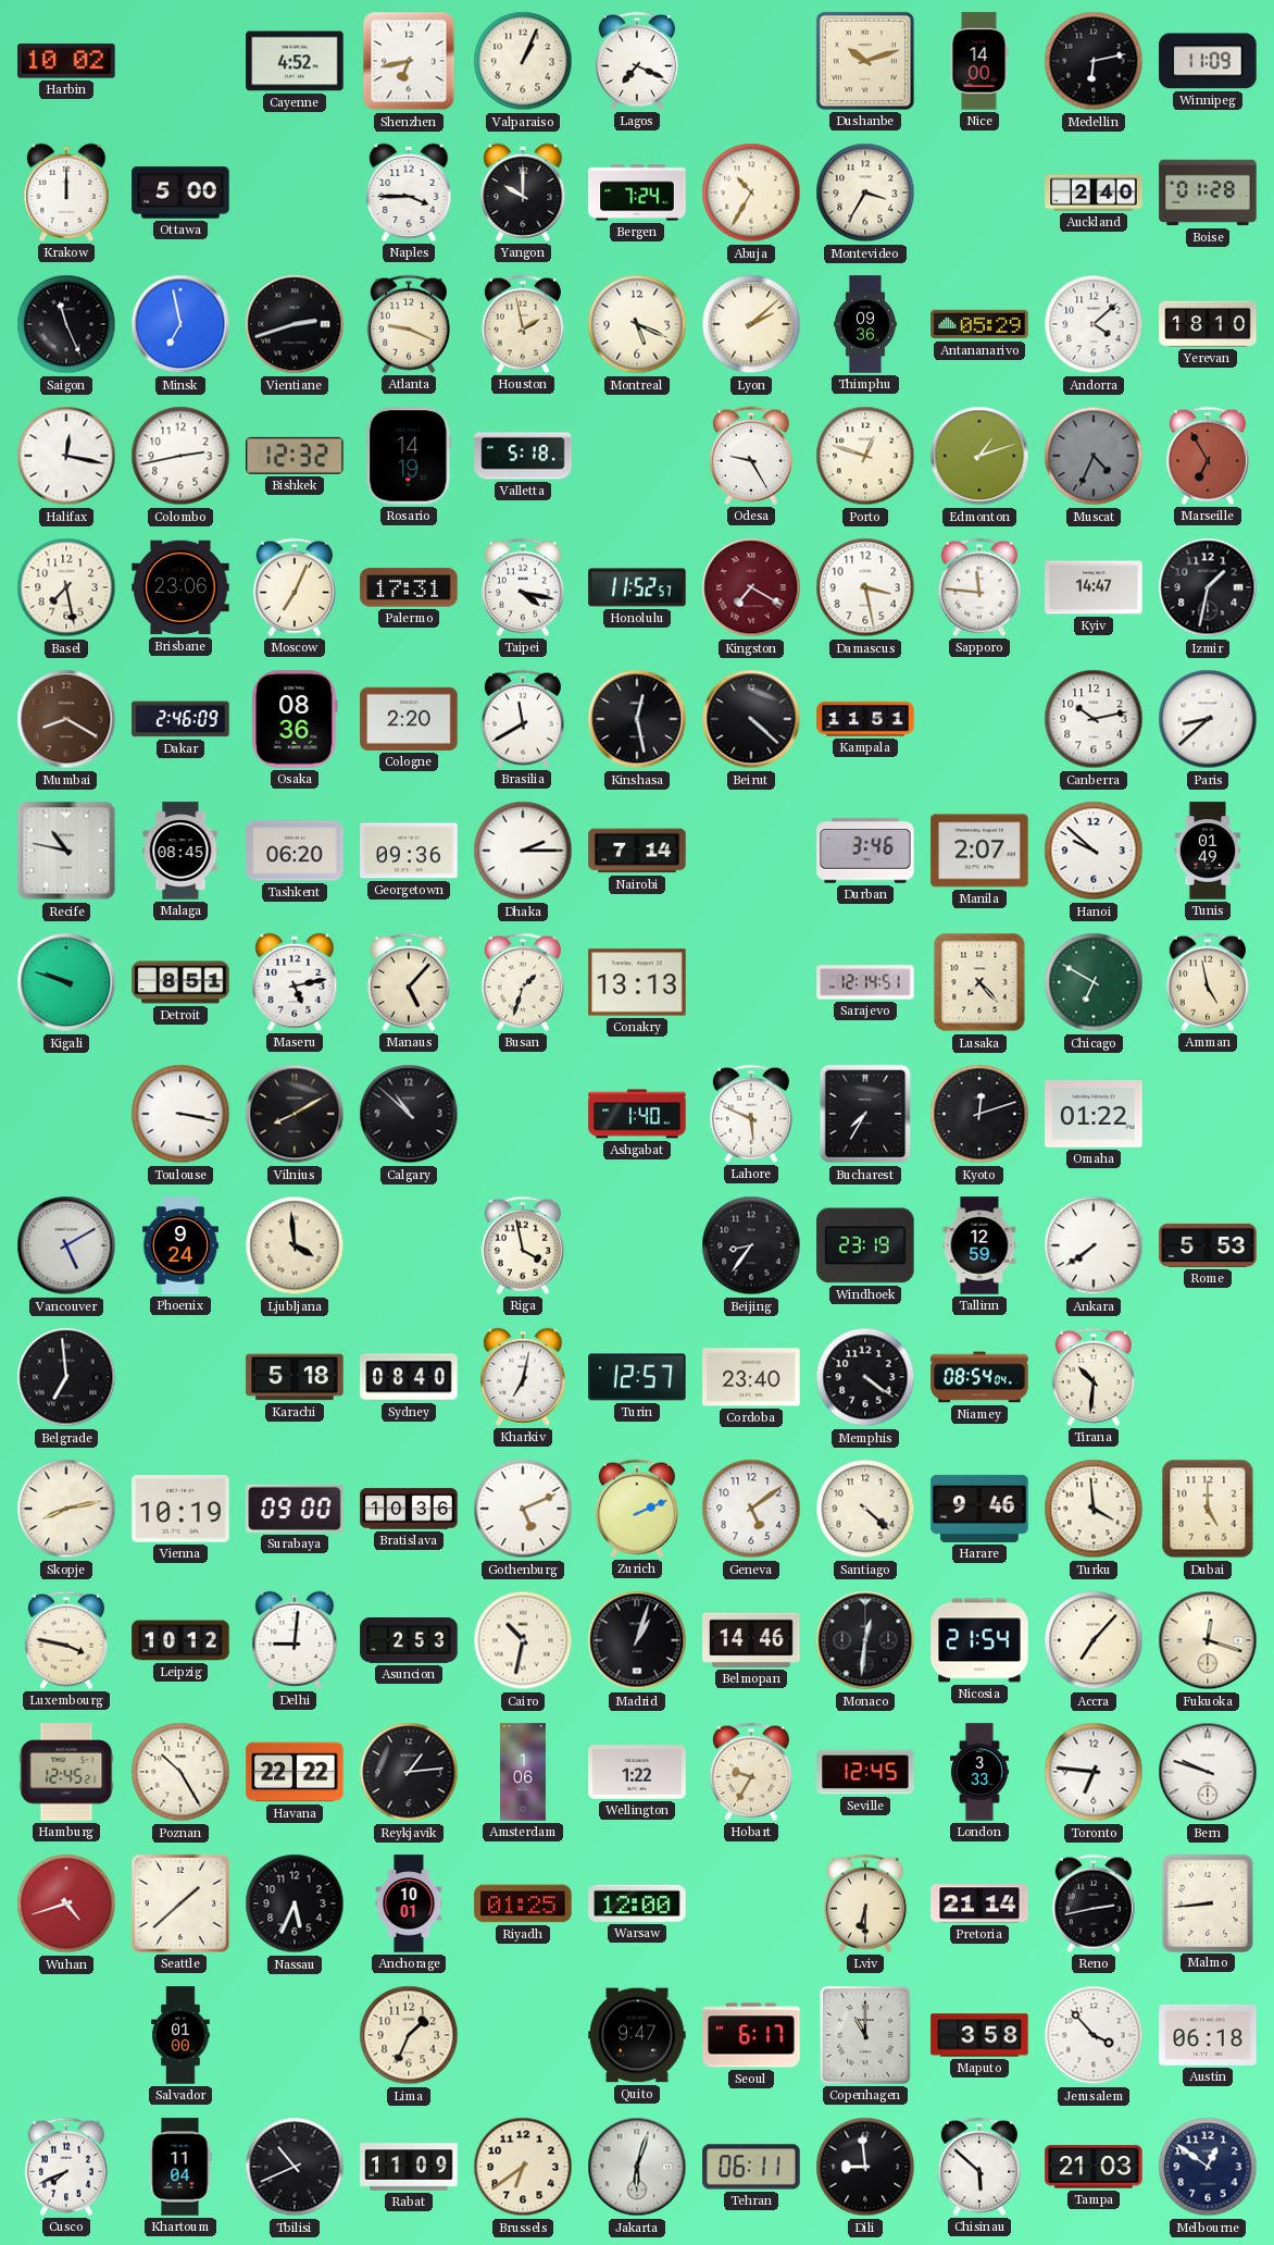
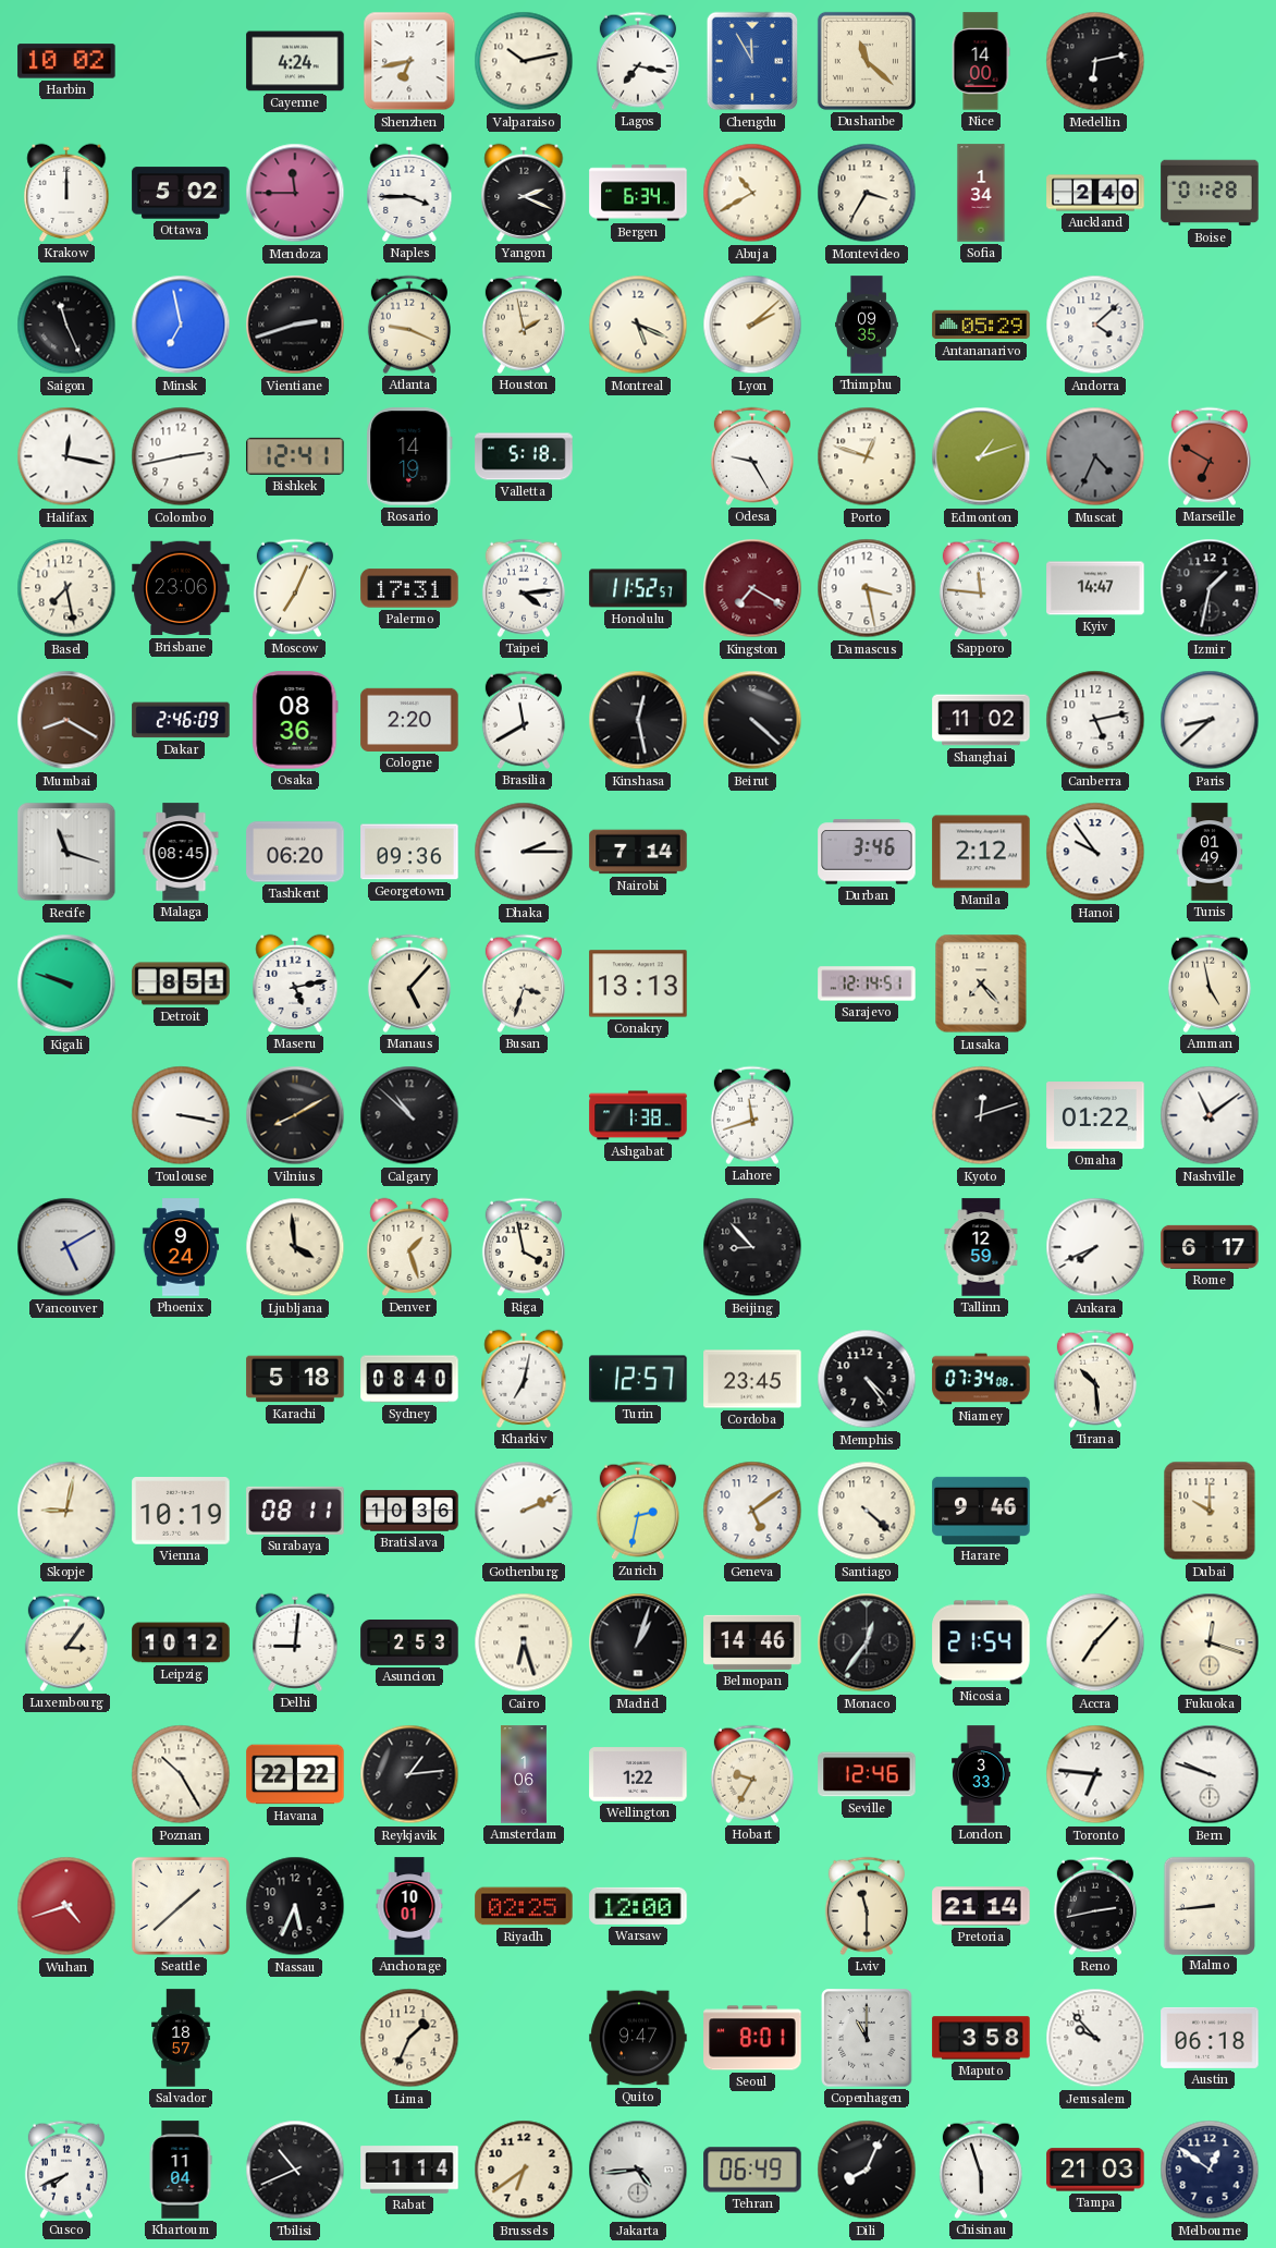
Cayenne: 4:52 -> 4:24
Valparaiso: 1:04 -> 10:13
Lagos: 7:19 -> 7:17
Chengdu: none -> 11:55
Dushanbe: 10:12 -> 11:22
Winnipeg: 11:09 -> none
Ottawa: 5:00 -> 5:02
Mendoza: none -> 11:45
Yangon: 10:00 -> 2:19
Bergen: 7:24 -> 6:34
Abuja: 10:35 -> 10:40
Sofia: none -> 1:34
Thimphu: 09:36 -> 09:35
Yerevan: 18:10 -> none
Bishkek: 12:32 -> 12:41
Marseille: 6:55 -> 6:50
Taipei: 4:17 -> 4:14
Kampala: 11:51 -> none
Shanghai: none -> 11:02
Canberra: 10:13 -> 5:13
Recife: 10:47 -> 11:18
Manila: 2:07 -> 2:12
Hanoi: 9:52 -> 9:54
Busan: 1:33 -> 3:33
Chicago: 6:50 -> none
Ashgabat: 1:40 -> 1:38
Lahore: 5:49 -> 11:42
Bucharest: 7:35 -> none
Nashville: none -> 11:09
Denver: none -> 1:27
Beijing: 8:36 -> 8:53
Windhoek: 23:19 -> none
Ankara: 7:39 -> 7:41
Rome: 5:53 -> 6:17
Belgrade: 6:59 -> none
Cordoba: 23:40 -> 23:45
Memphis: 4:21 -> 4:24
Niamey: 08:54 -> 07:34
Tirana: 10:31 -> 10:29
Skopje: 8:13 -> 9:02
Surabaya: 09:00 -> 08:11
Gothenburg: 5:11 -> 2:11
Zurich: 2:11 -> 2:32
Turku: 3:59 -> none
Dubai: 5:00 -> 10:00
Luxembourg: 3:47 -> 3:06
Cairo: 10:32 -> 6:27
Monaco: 12:31 -> 12:36
Hamburg: 12:45 -> none
Seville: 12:45 -> 12:46
Riyadh: 01:25 -> 02:25
Lviv: 6:30 -> 11:30
Salvador: 01:00 -> 18:57
Seoul: 6:17 -> 8:01
Jerusalem: 3:53 -> 9:53
Rabat: 11:09 -> 1:14
Jakarta: 6:03 -> 4:44
Tehran: 06:11 -> 06:49
Dili: 8:59 -> 8:04
Chisinau: 5:52 -> 5:57
